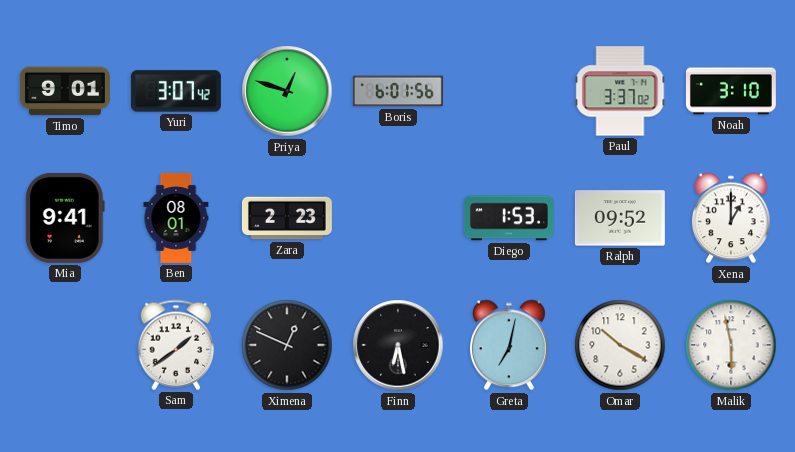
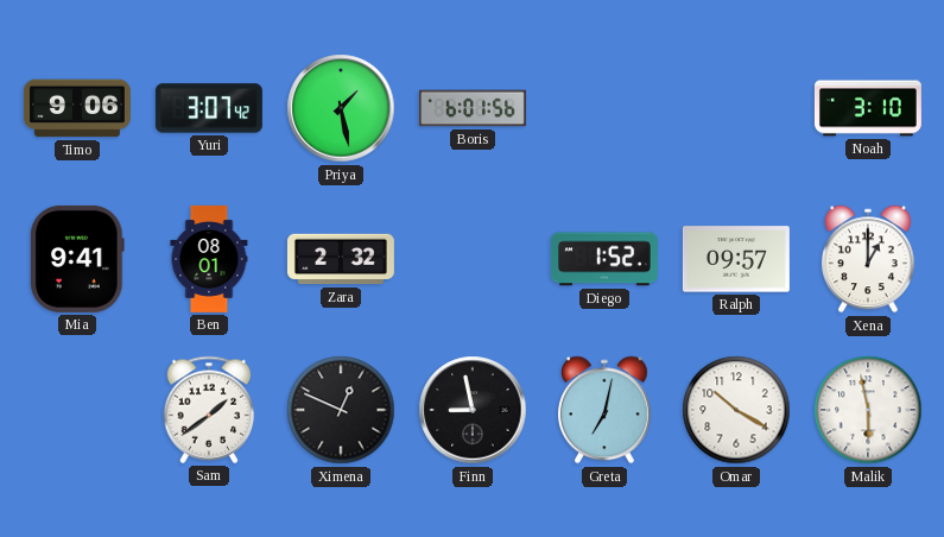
Timo: 9:01 -> 9:06
Priya: 12:48 -> 1:28
Paul: 3:37 -> none
Zara: 2:23 -> 2:32
Diego: 1:53 -> 1:52
Ralph: 09:52 -> 09:57
Finn: 6:28 -> 8:58
